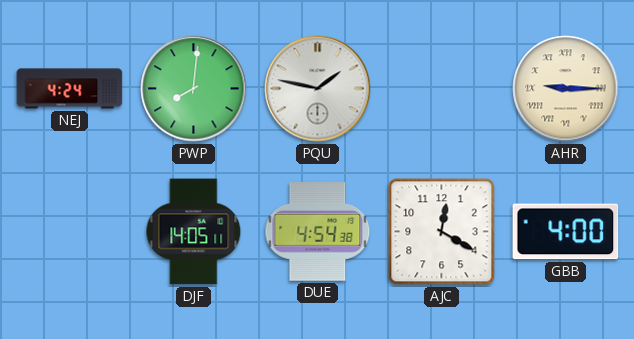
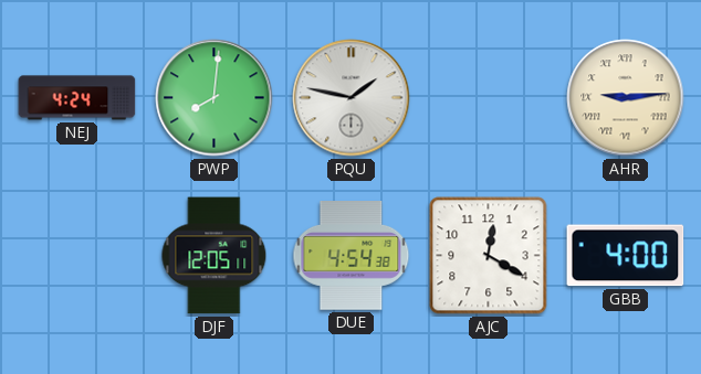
AHR: 9:15 -> 9:14
DJF: 14:05 -> 12:05
